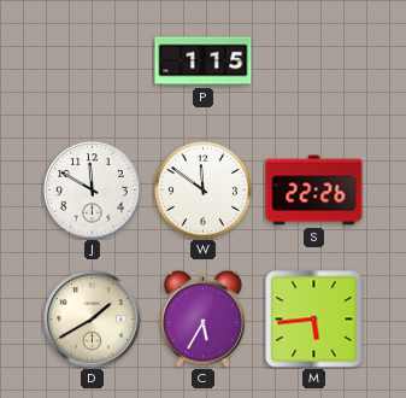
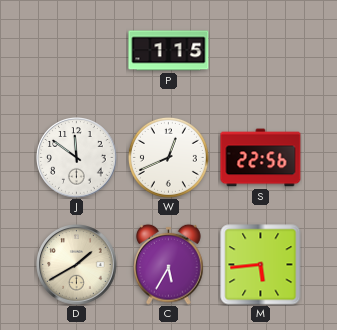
J: 11:50 -> 11:51
W: 11:51 -> 12:41
S: 22:26 -> 22:56
